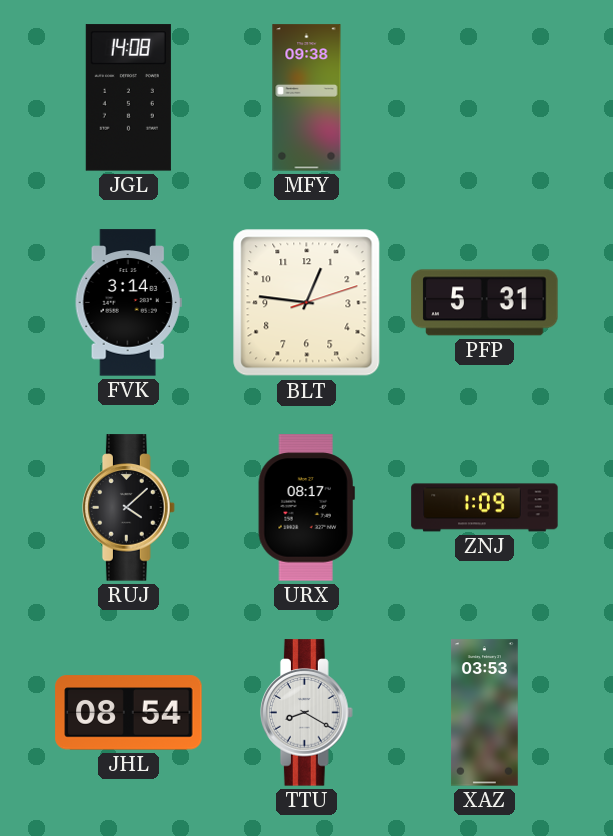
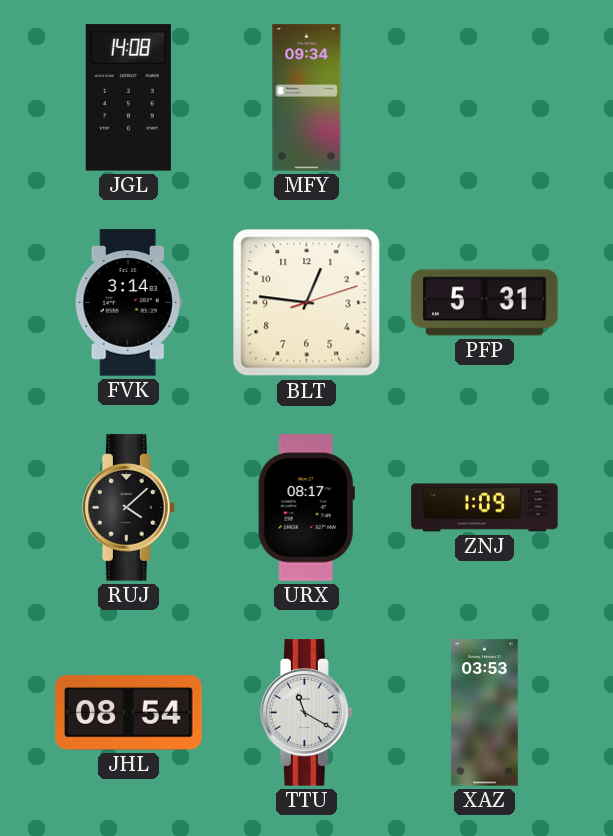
MFY: 09:38 -> 09:34
TTU: 8:20 -> 11:20
